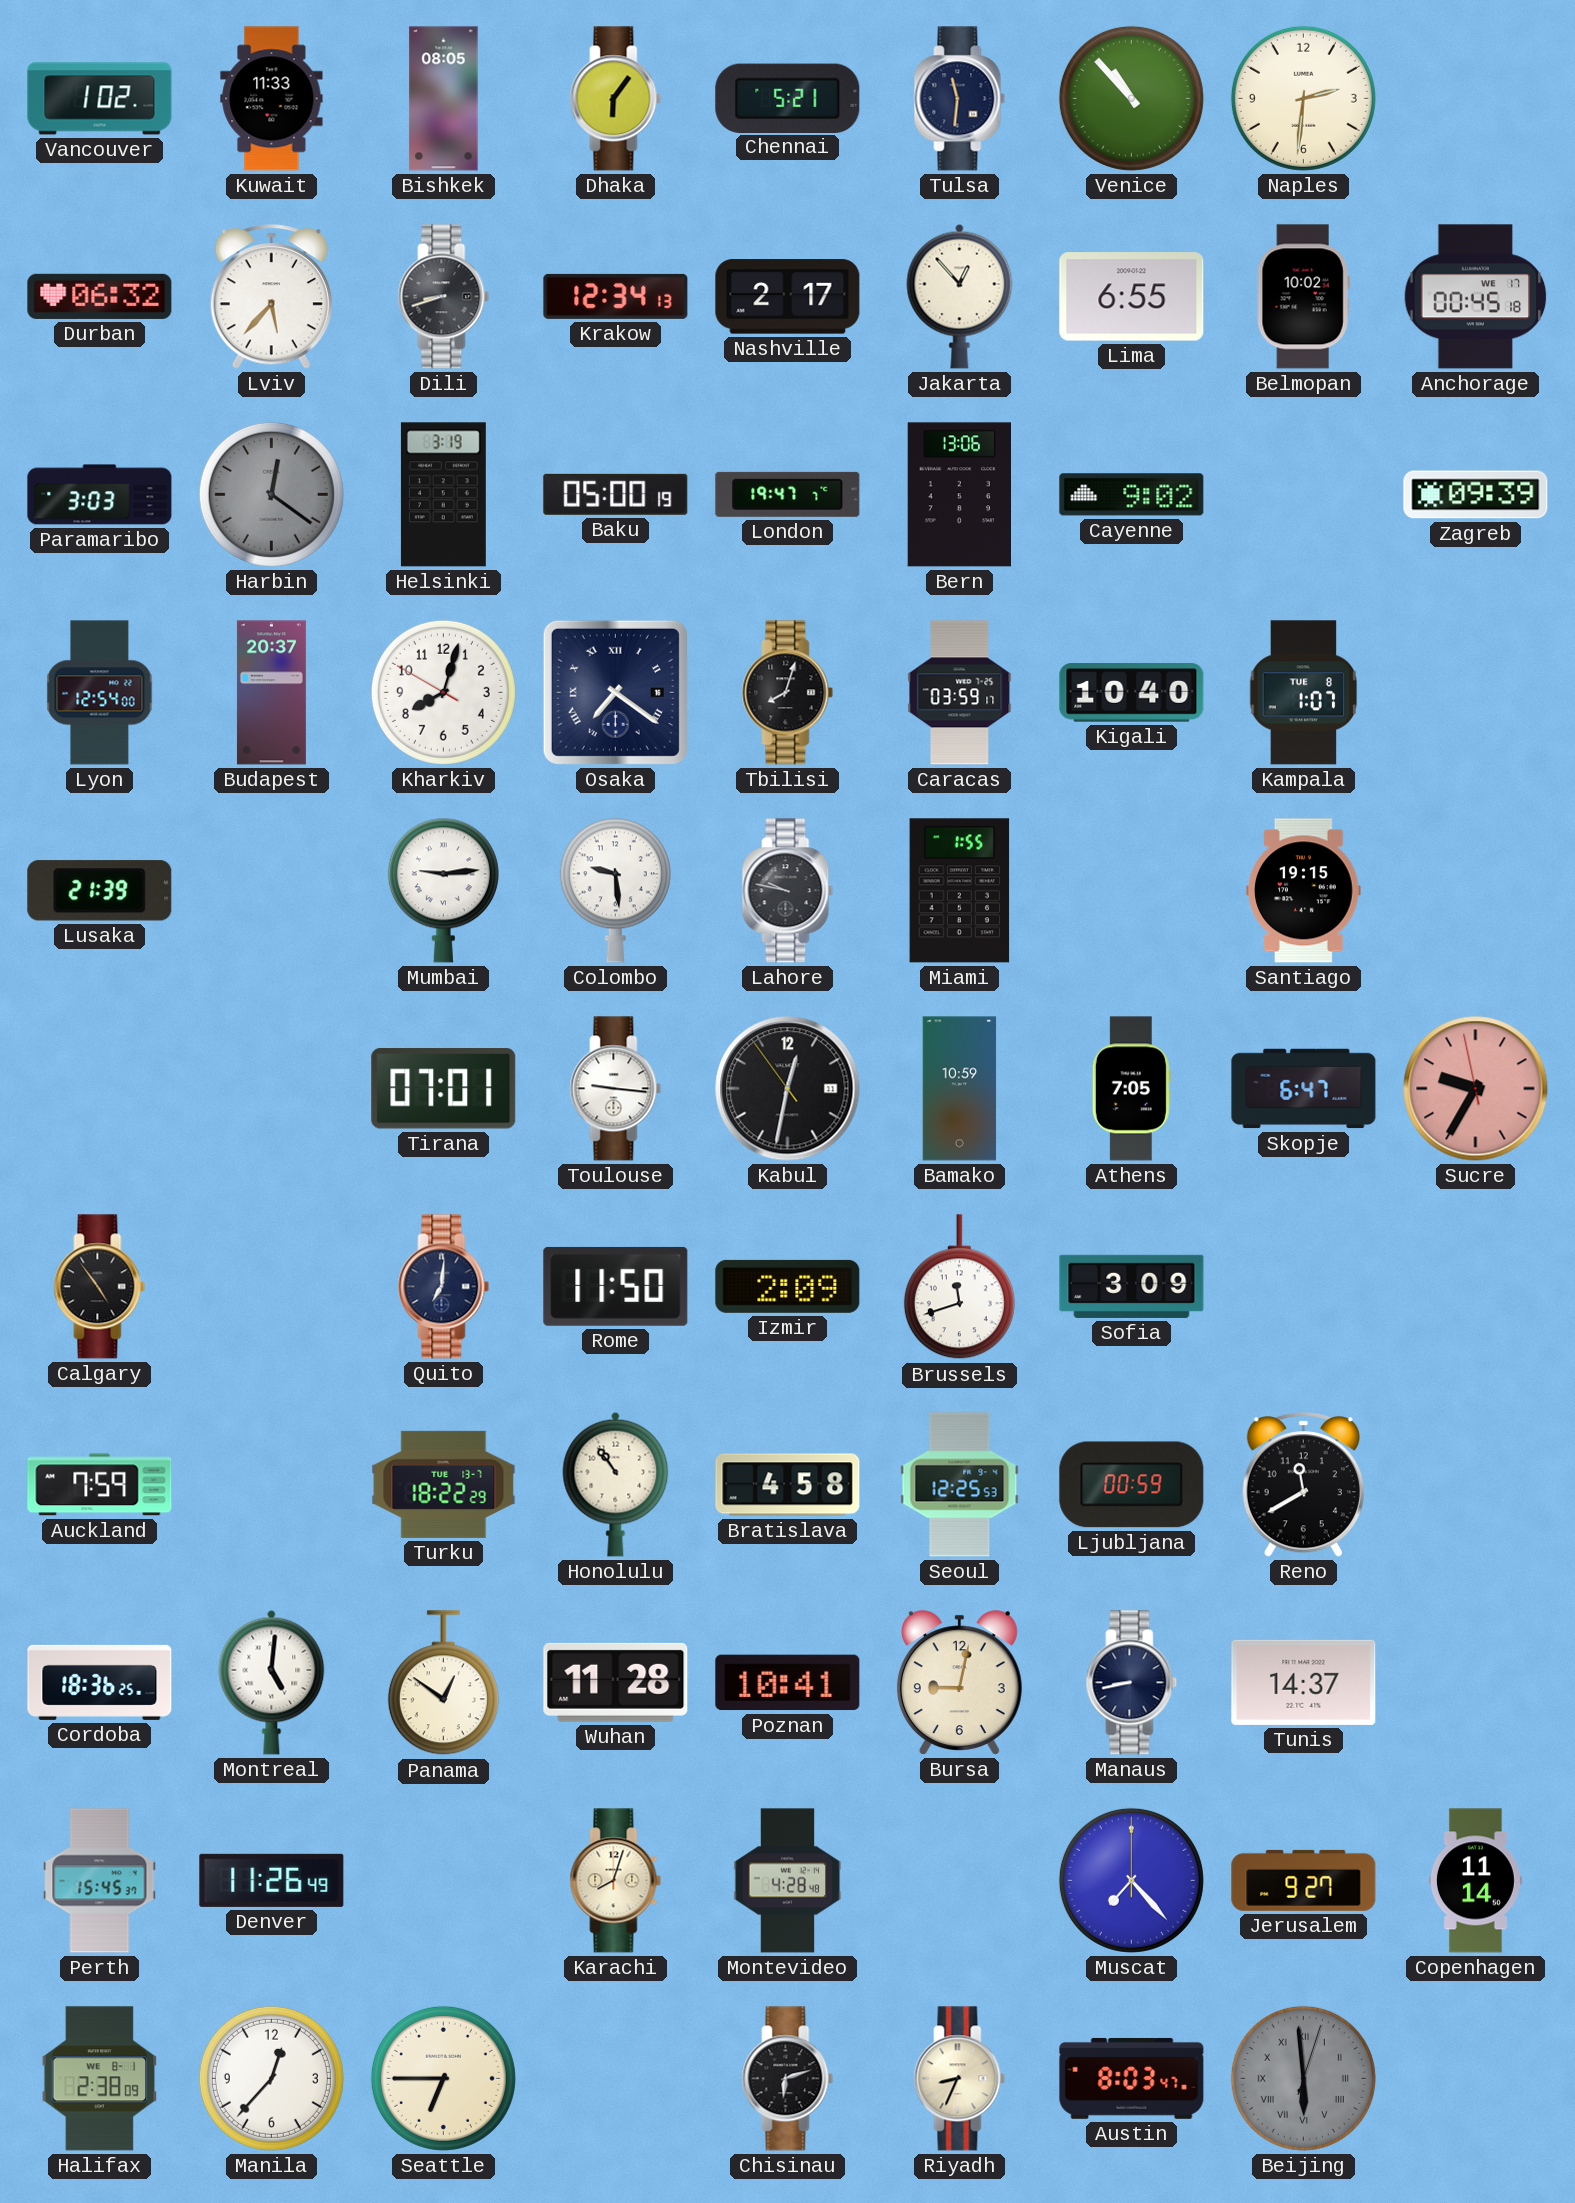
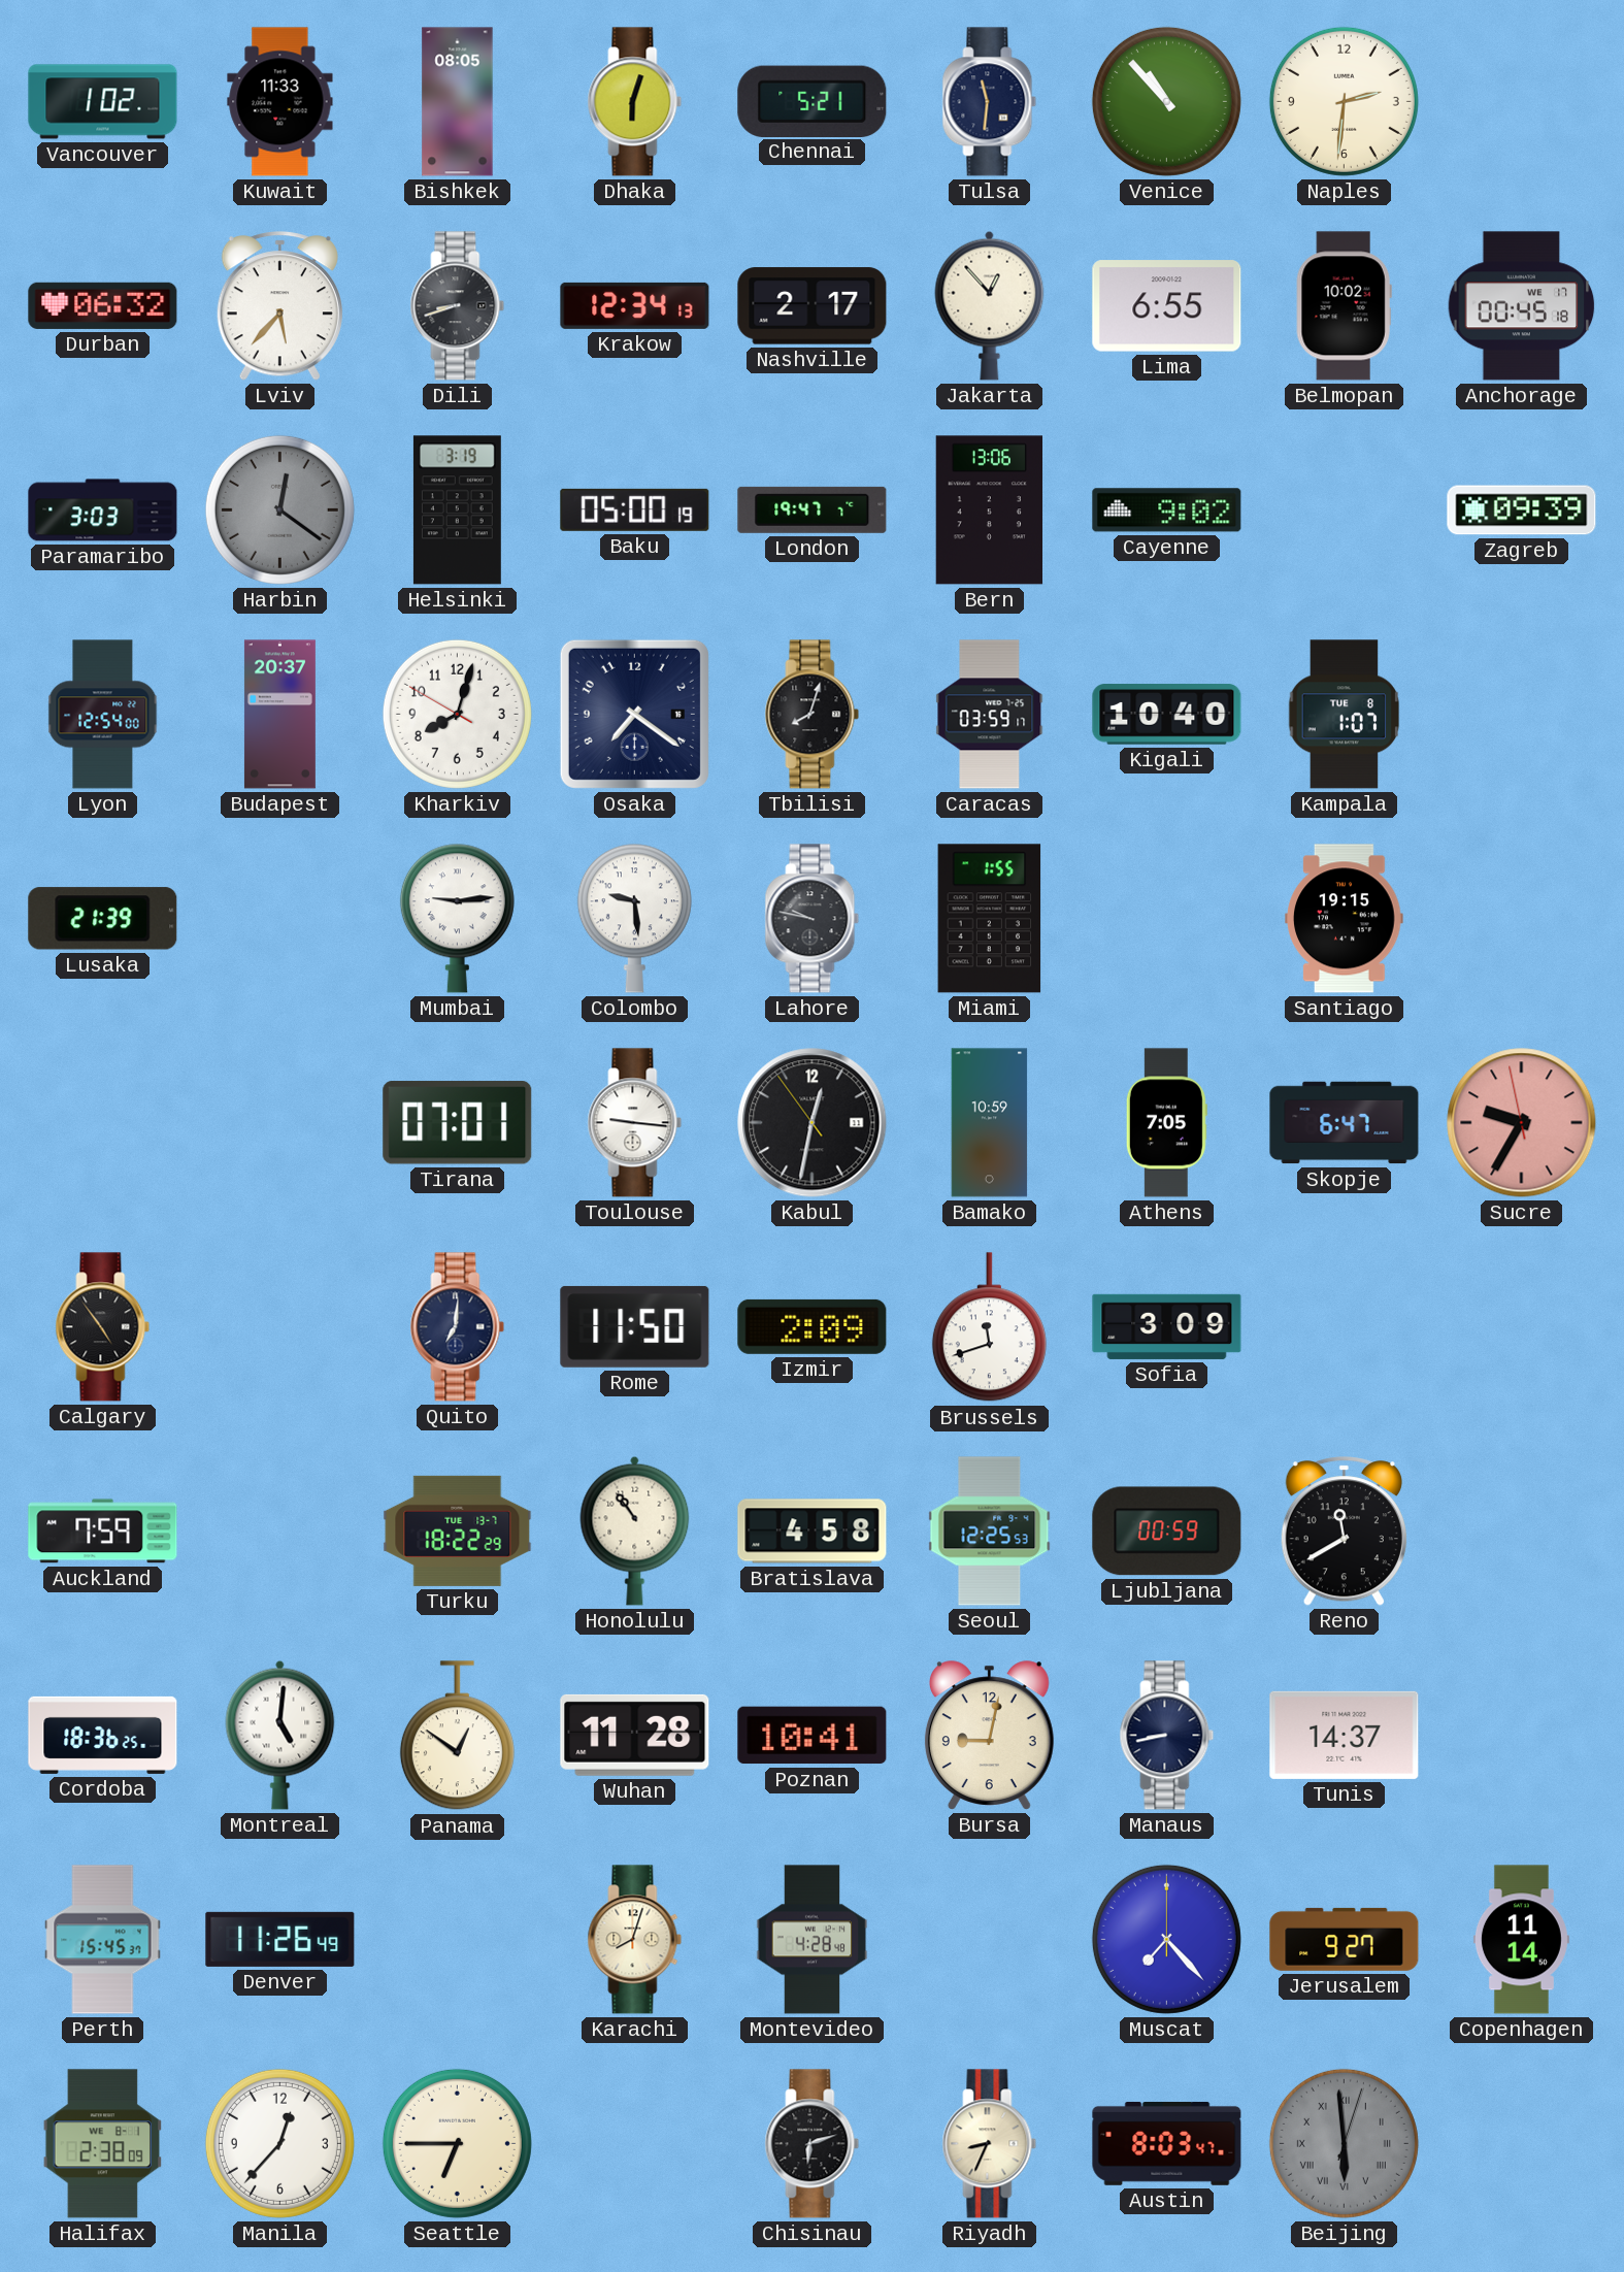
Dhaka: 6:06 -> 6:03
Osaka numerals: Roman -> Arabic
